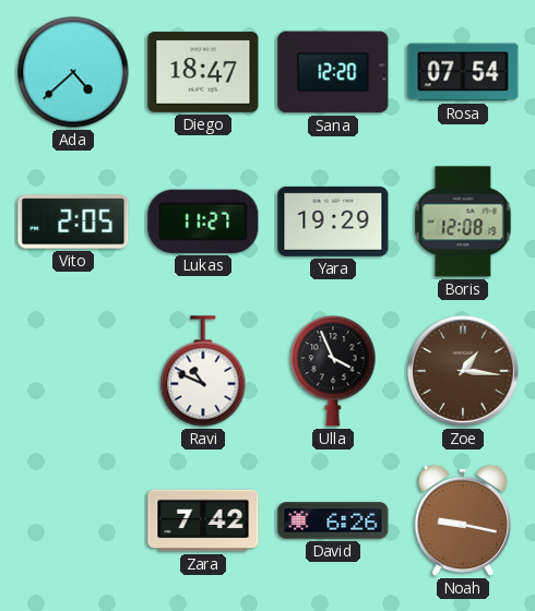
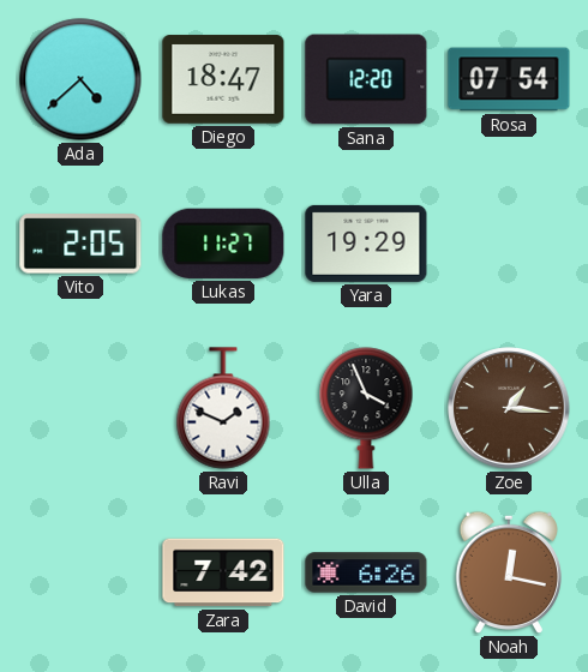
Boris: 12:08 -> none
Ravi: 10:49 -> 1:49
Noah: 9:17 -> 12:17
